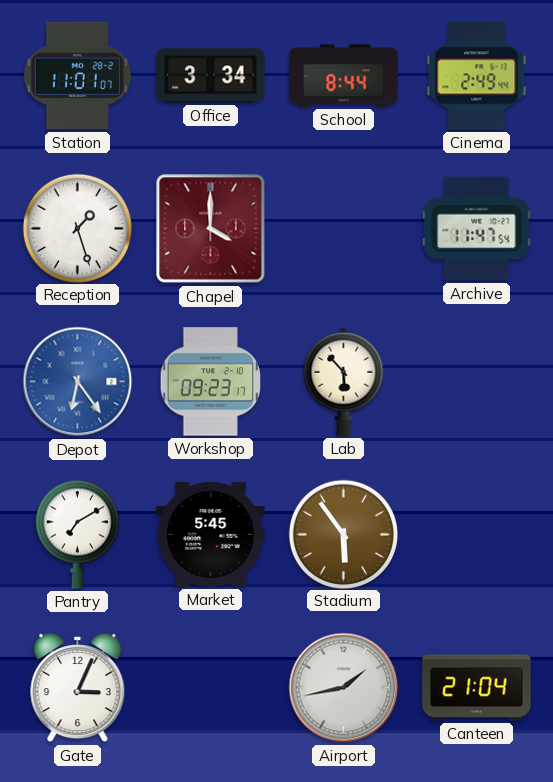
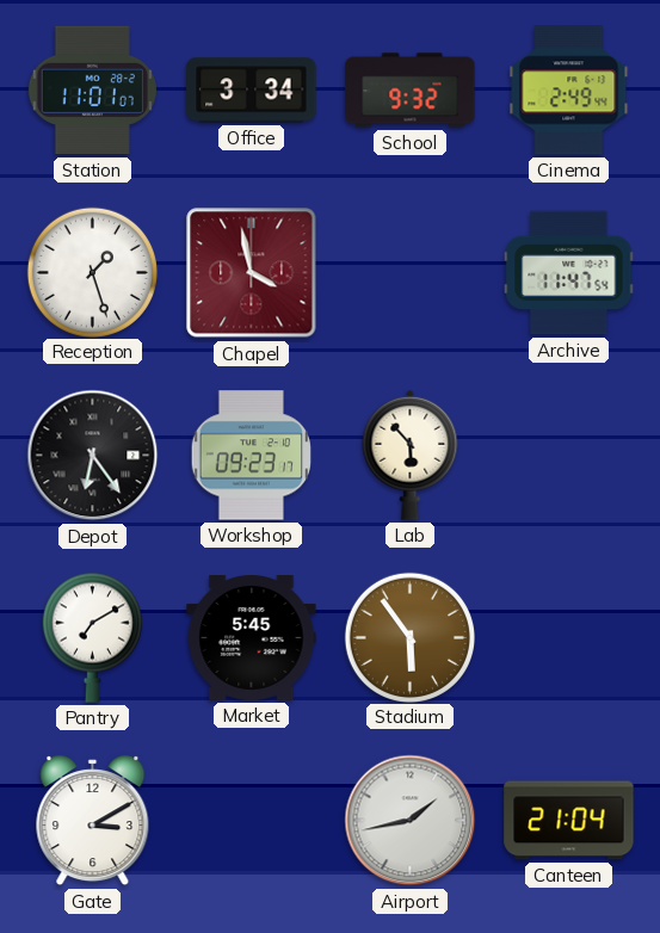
School: 8:44 -> 9:32
Chapel: 4:00 -> 3:58
Depot dial: blue -> black
Gate: 3:04 -> 3:10
